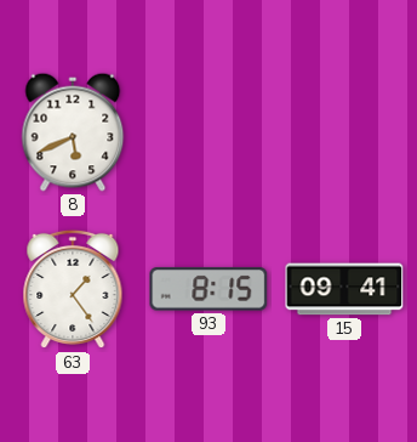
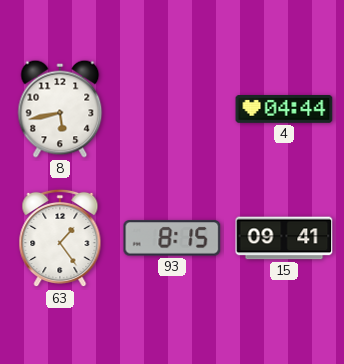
8: 5:41 -> 5:43
4: none -> 04:44
